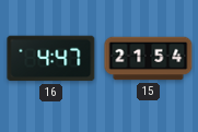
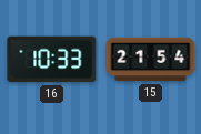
16: 4:47 -> 10:33
